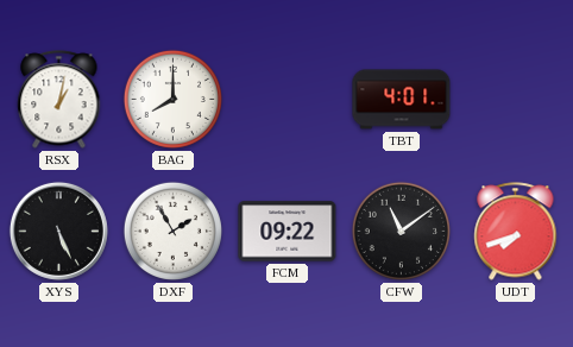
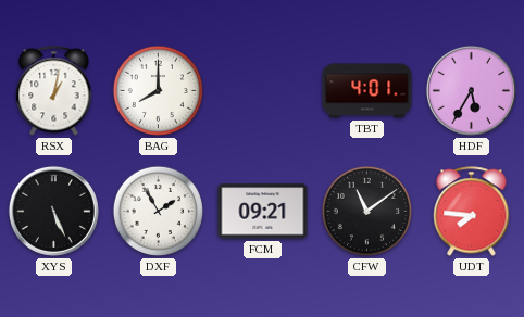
HDF: none -> 5:35
FCM: 09:22 -> 09:21
UDT: 7:42 -> 7:46
